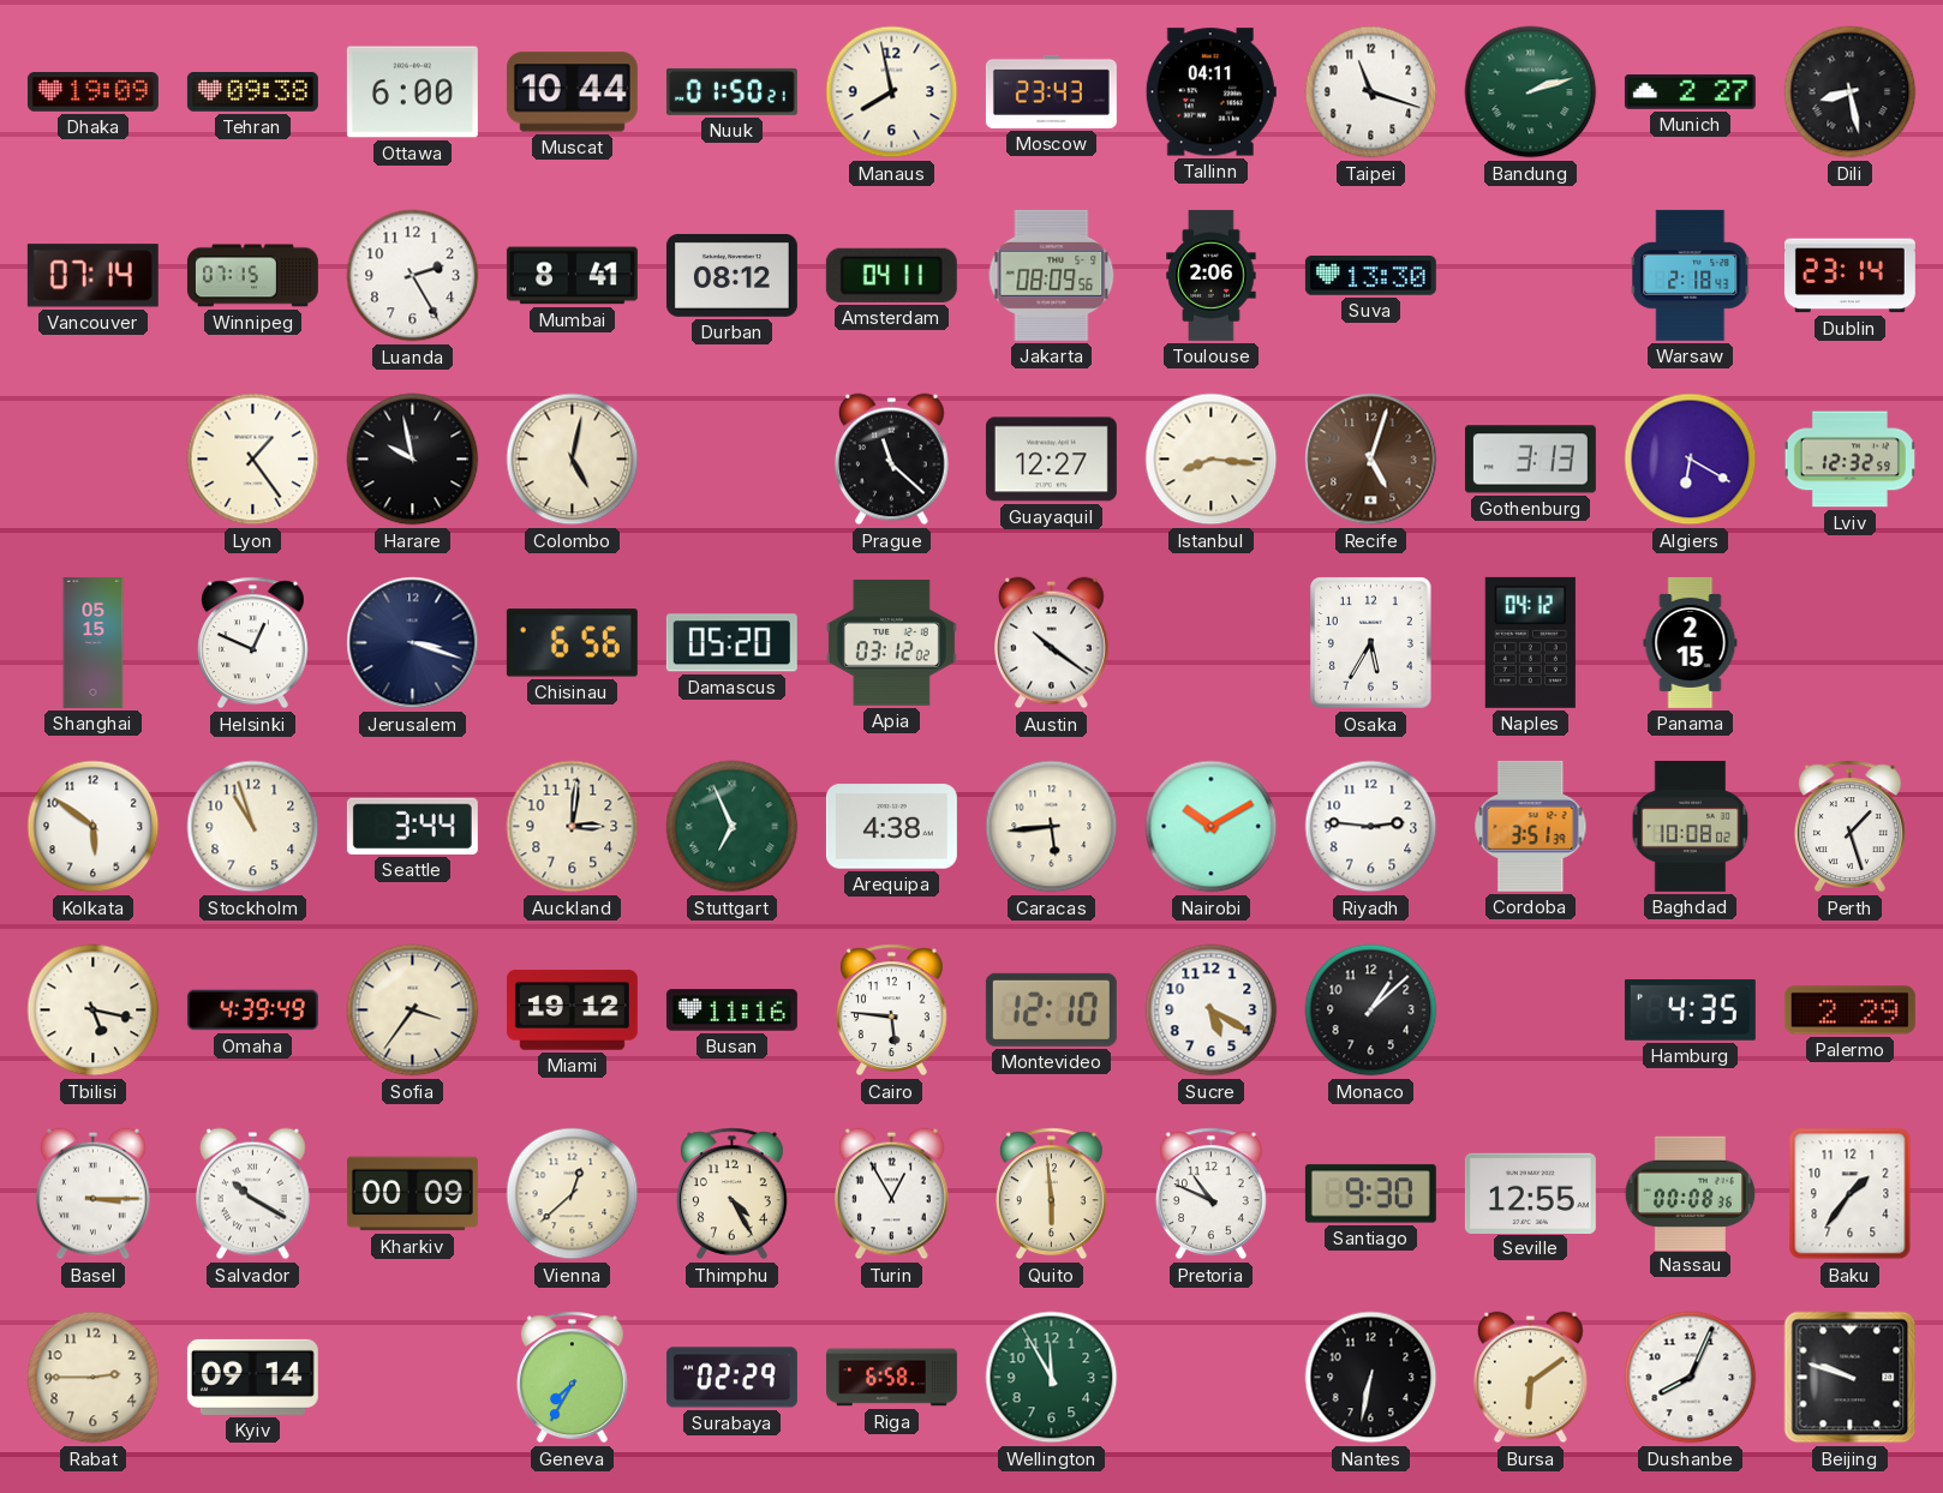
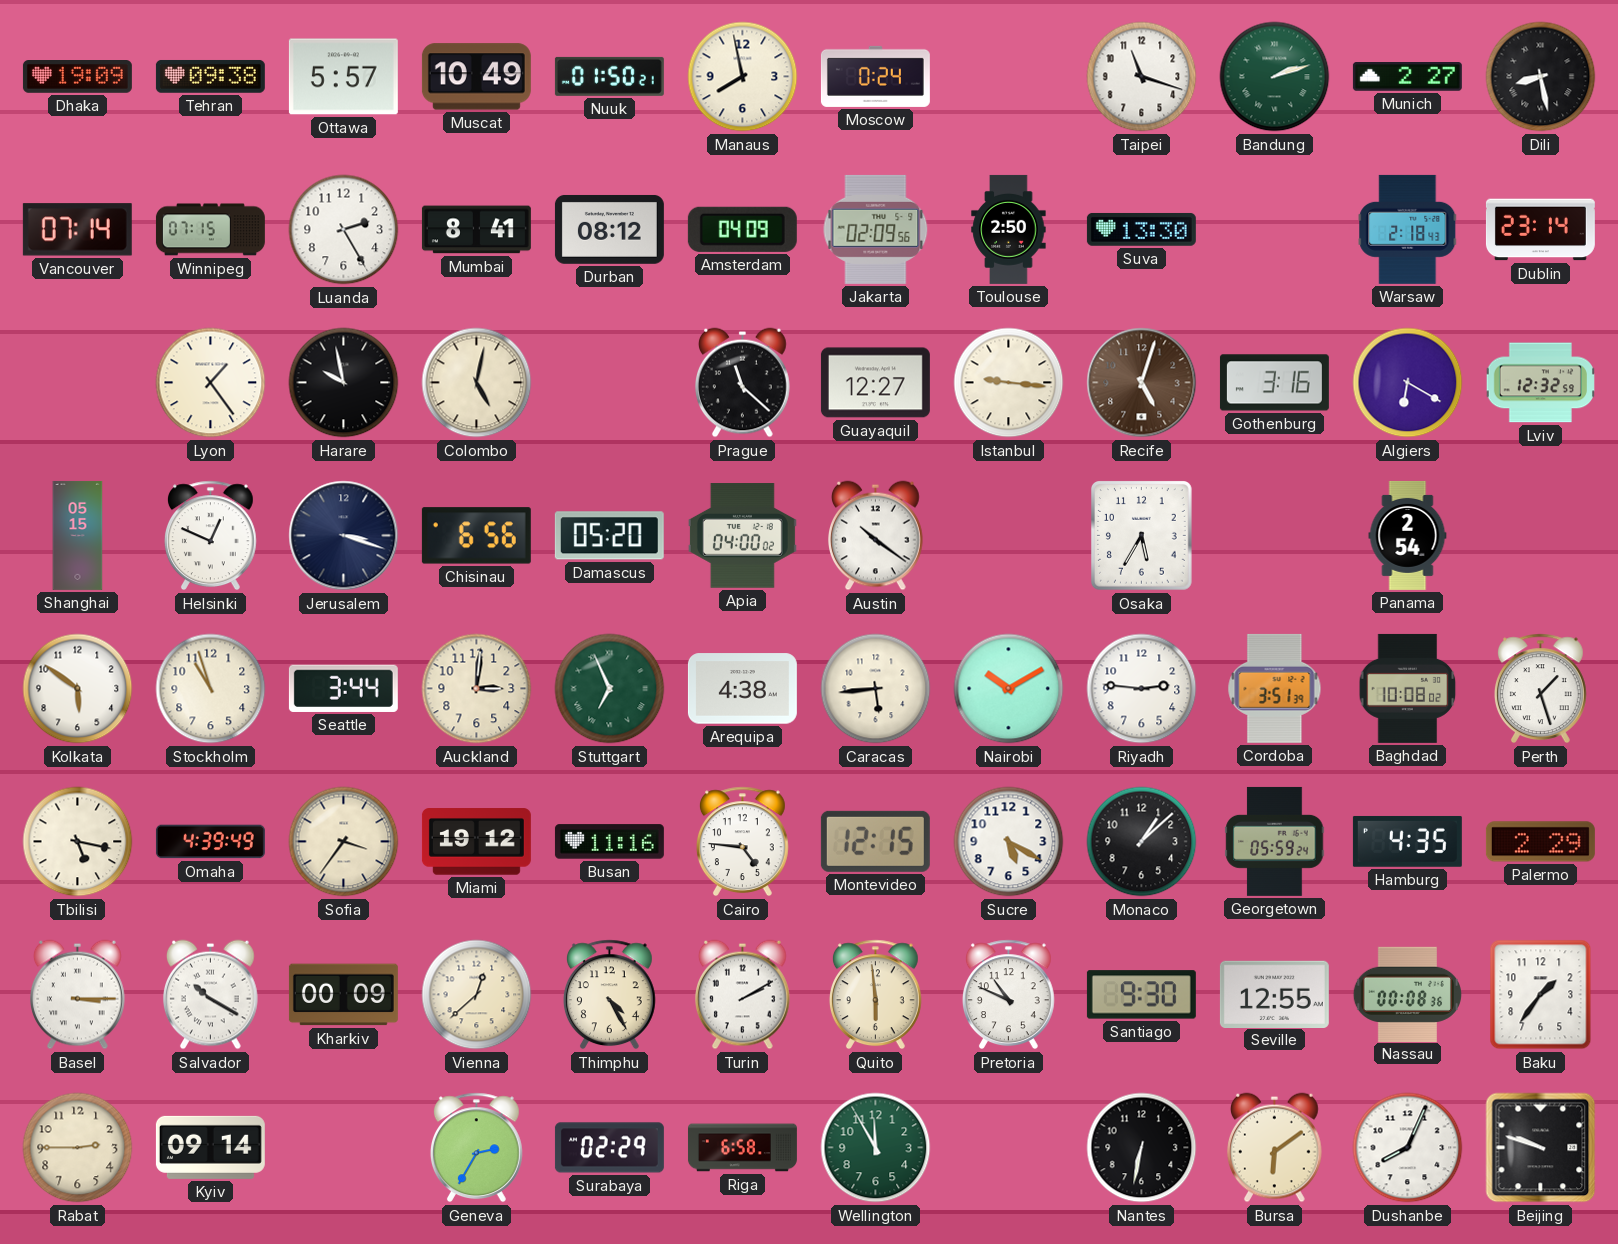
Ottawa: 6:00 -> 5:57
Muscat: 10:44 -> 10:49
Moscow: 23:43 -> 0:24
Tallinn: 04:11 -> none
Amsterdam: 04:11 -> 04:09
Jakarta: 08:09 -> 02:09
Toulouse: 2:06 -> 2:50
Istanbul: 8:16 -> 9:16
Gothenburg: 3:13 -> 3:16
Apia: 03:12 -> 04:00
Naples: 04:12 -> none
Panama: 2:15 -> 2:54
Cairo: 5:46 -> 4:46
Montevideo: 12:10 -> 12:15
Georgetown: none -> 05:59
Turin: 12:55 -> 2:10
Geneva: 7:35 -> 2:35
